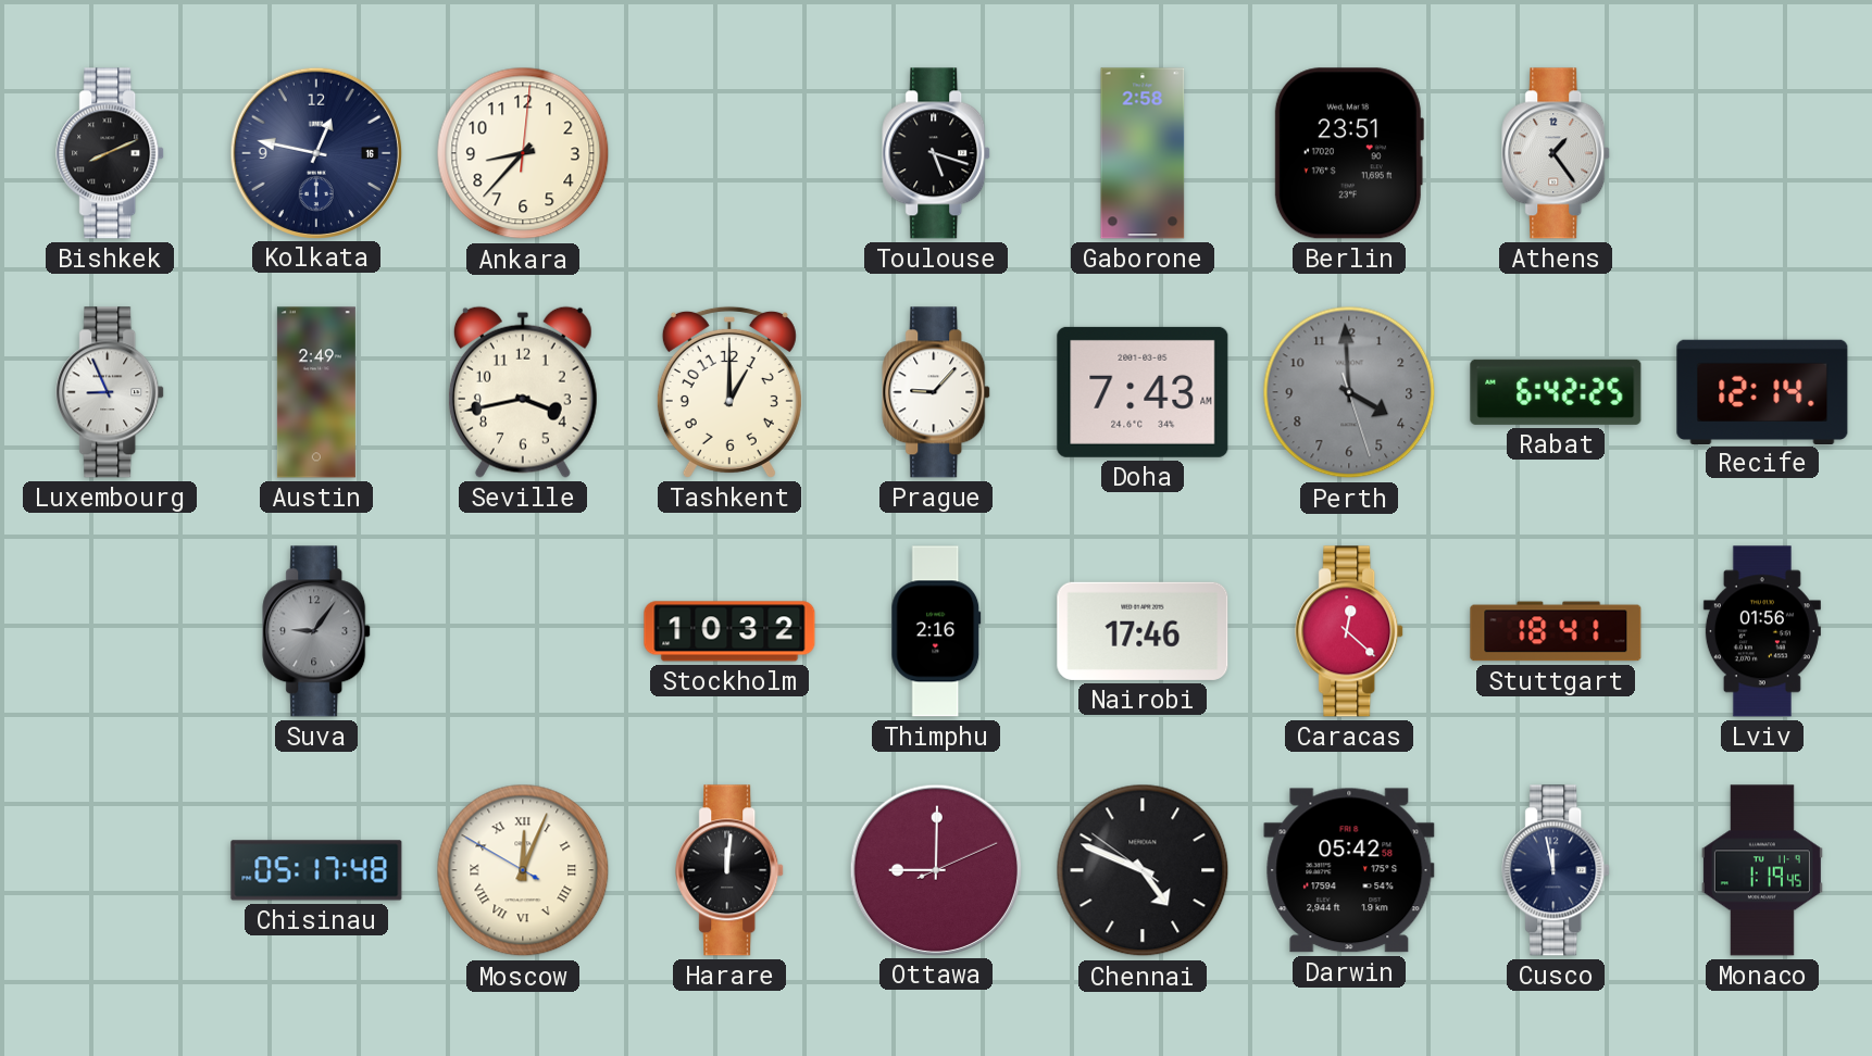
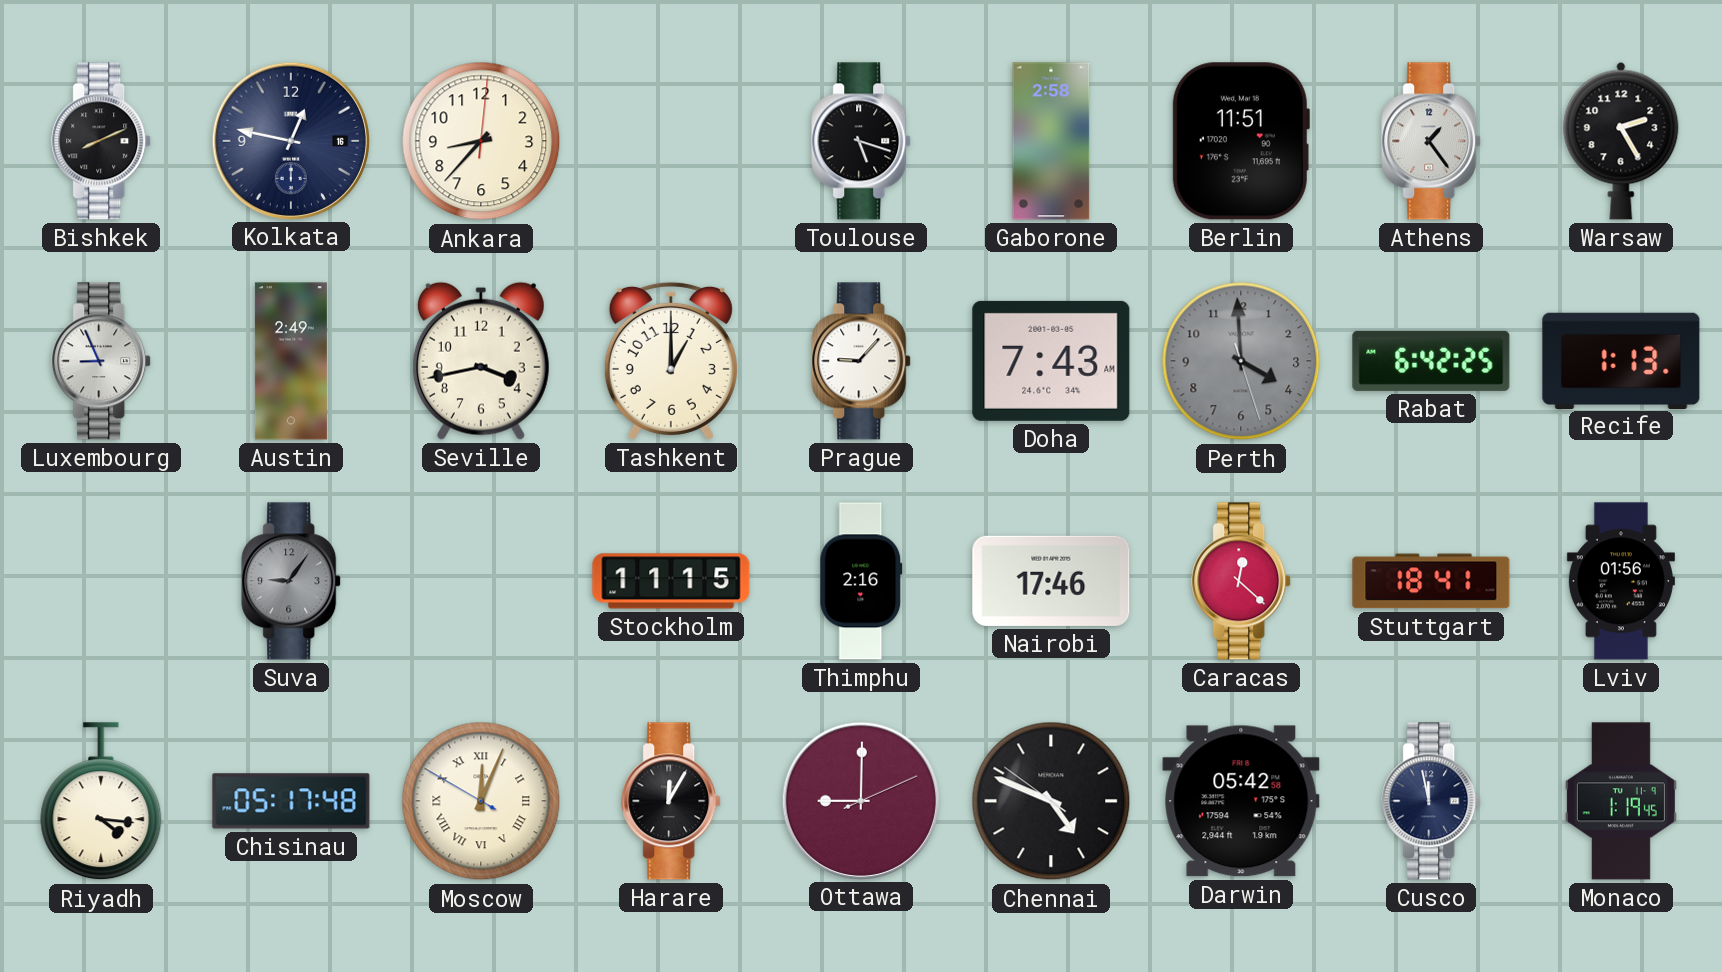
Berlin: 23:51 -> 11:51
Warsaw: none -> 2:25
Recife: 12:14 -> 1:13
Stockholm: 10:32 -> 11:15
Riyadh: none -> 4:16
Harare: 12:01 -> 12:05
